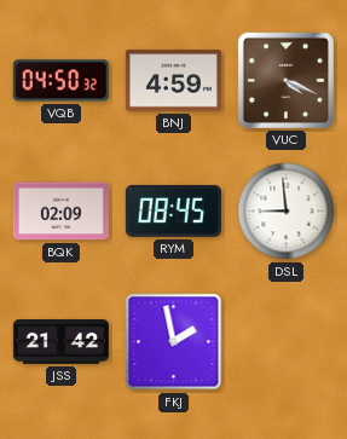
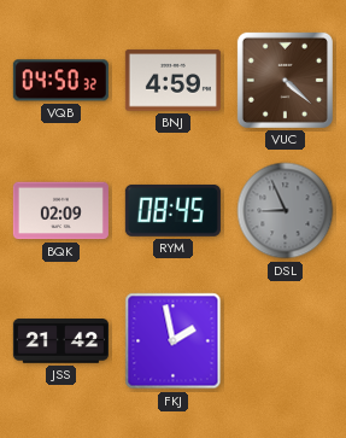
VUC: 4:19 -> 4:22
DSL: 8:59 -> 8:56
DSL dial: white -> grey
